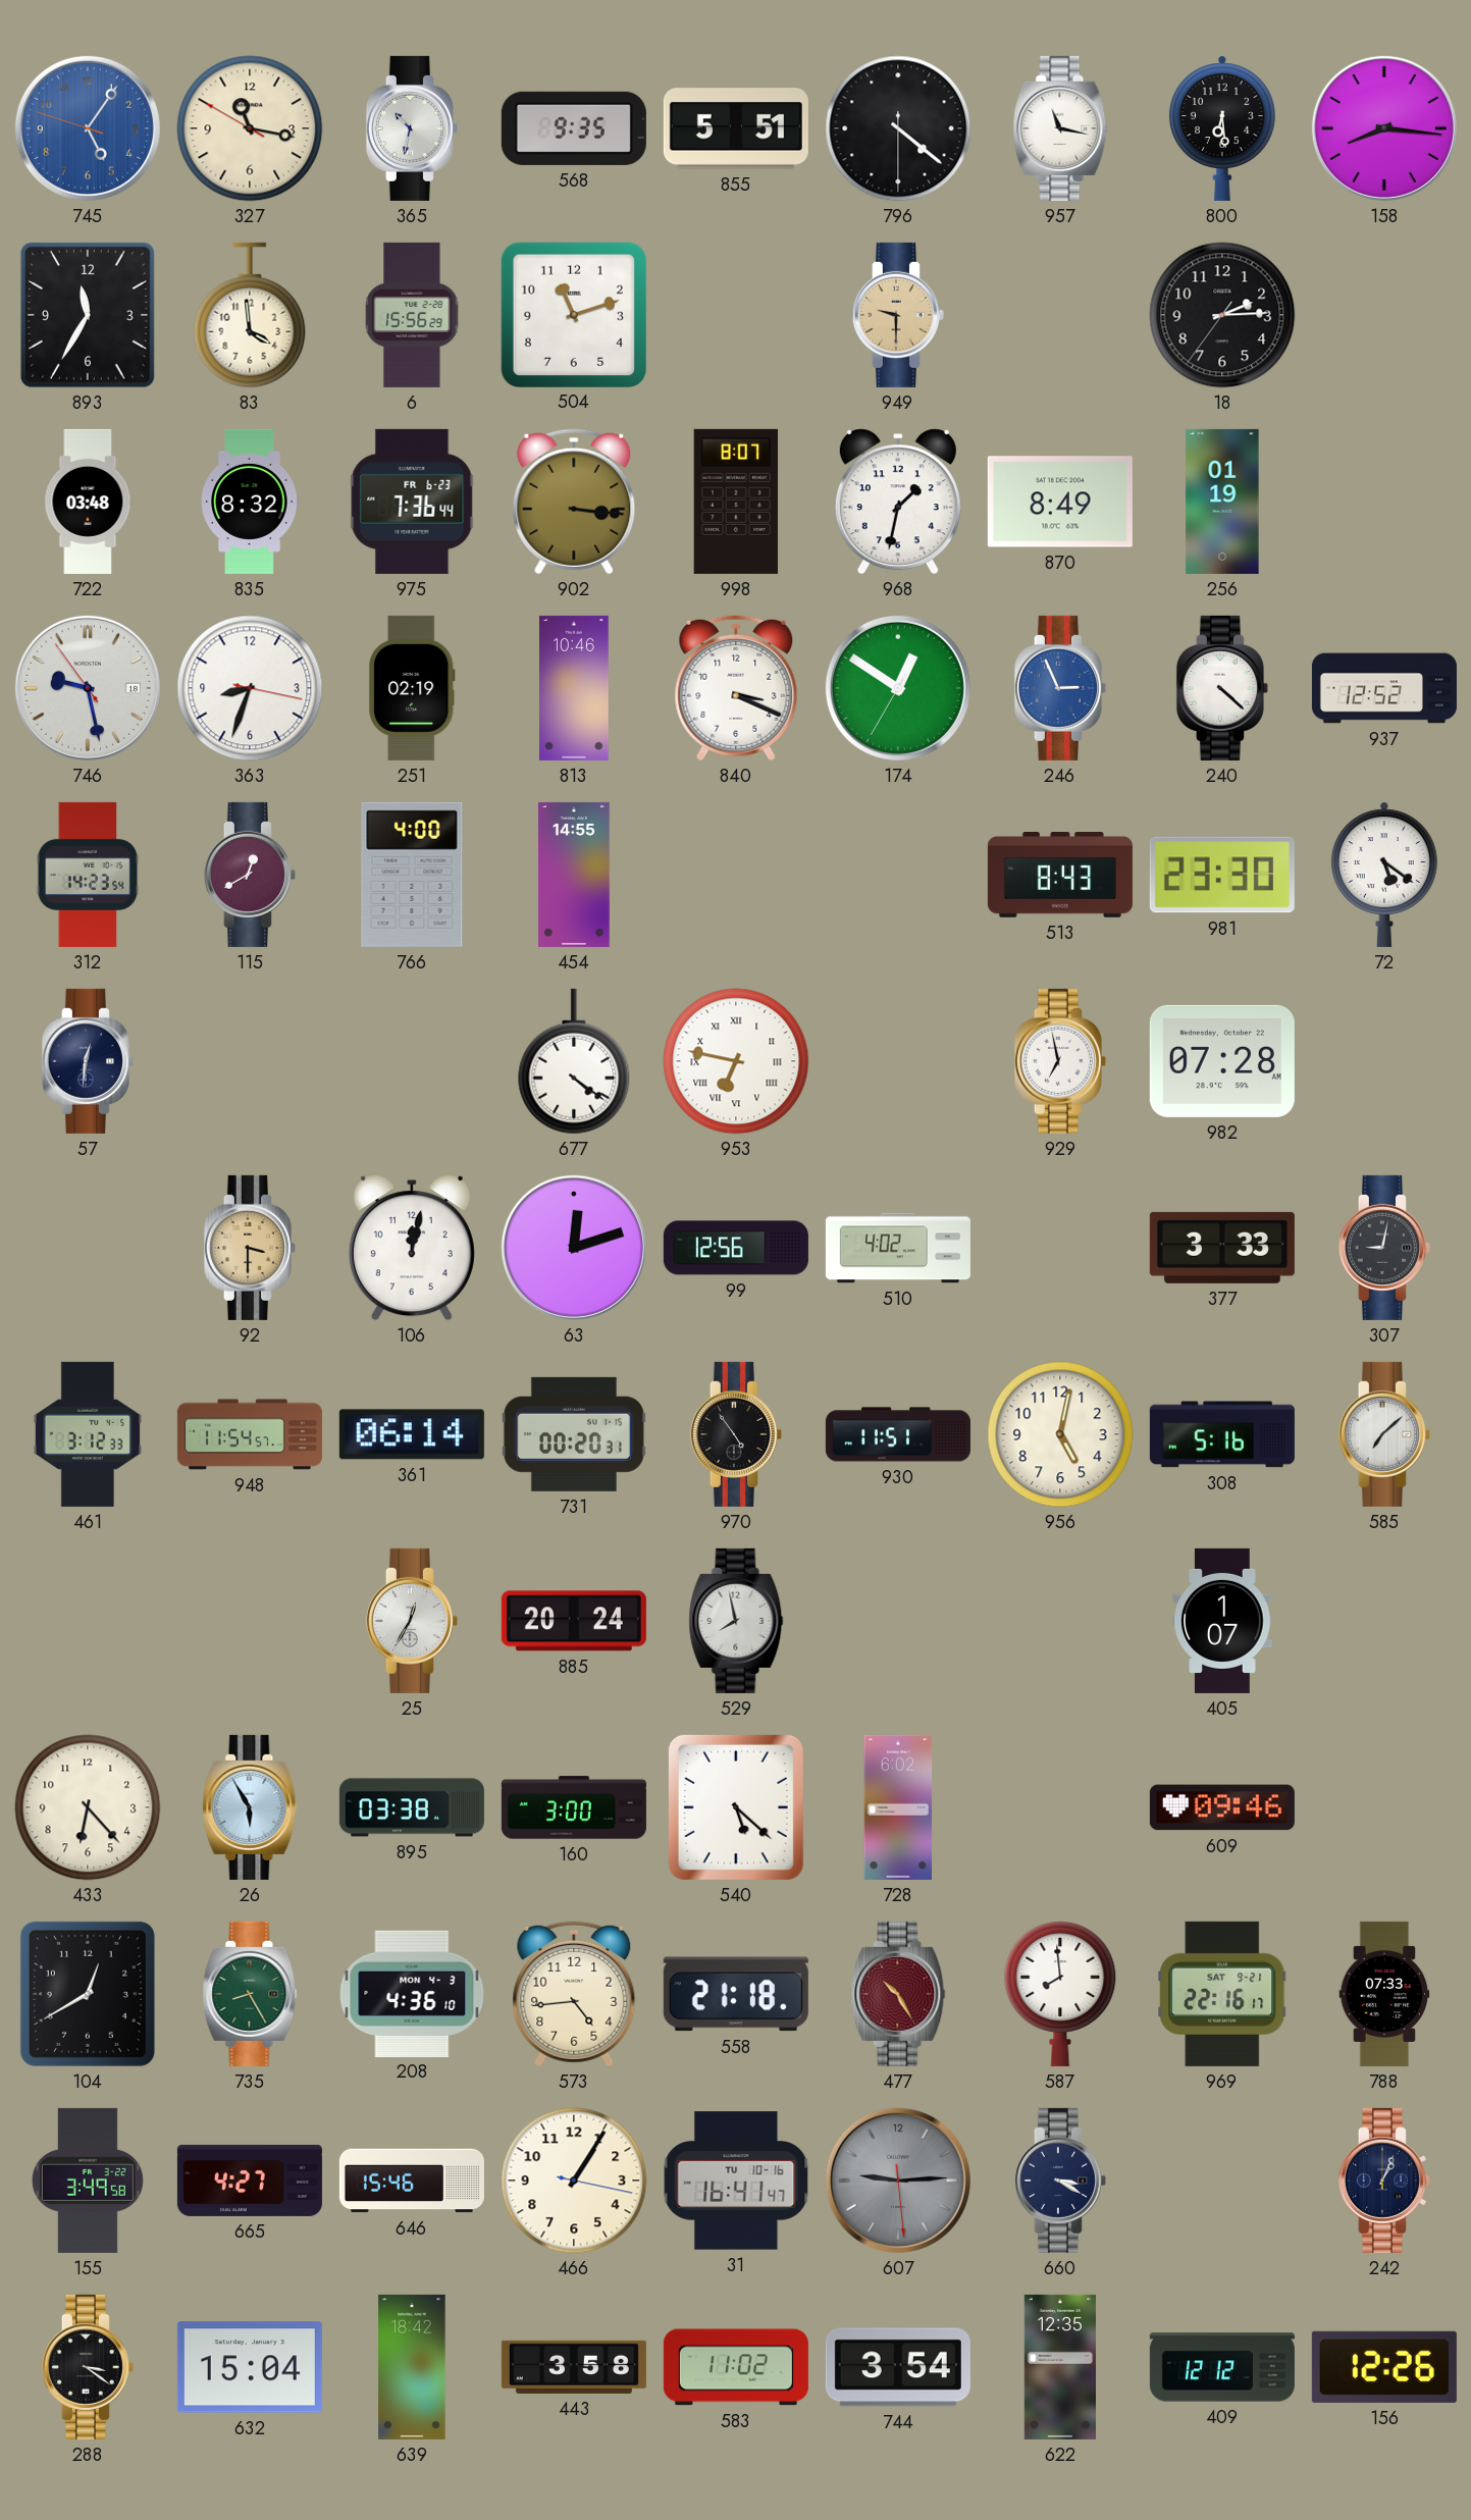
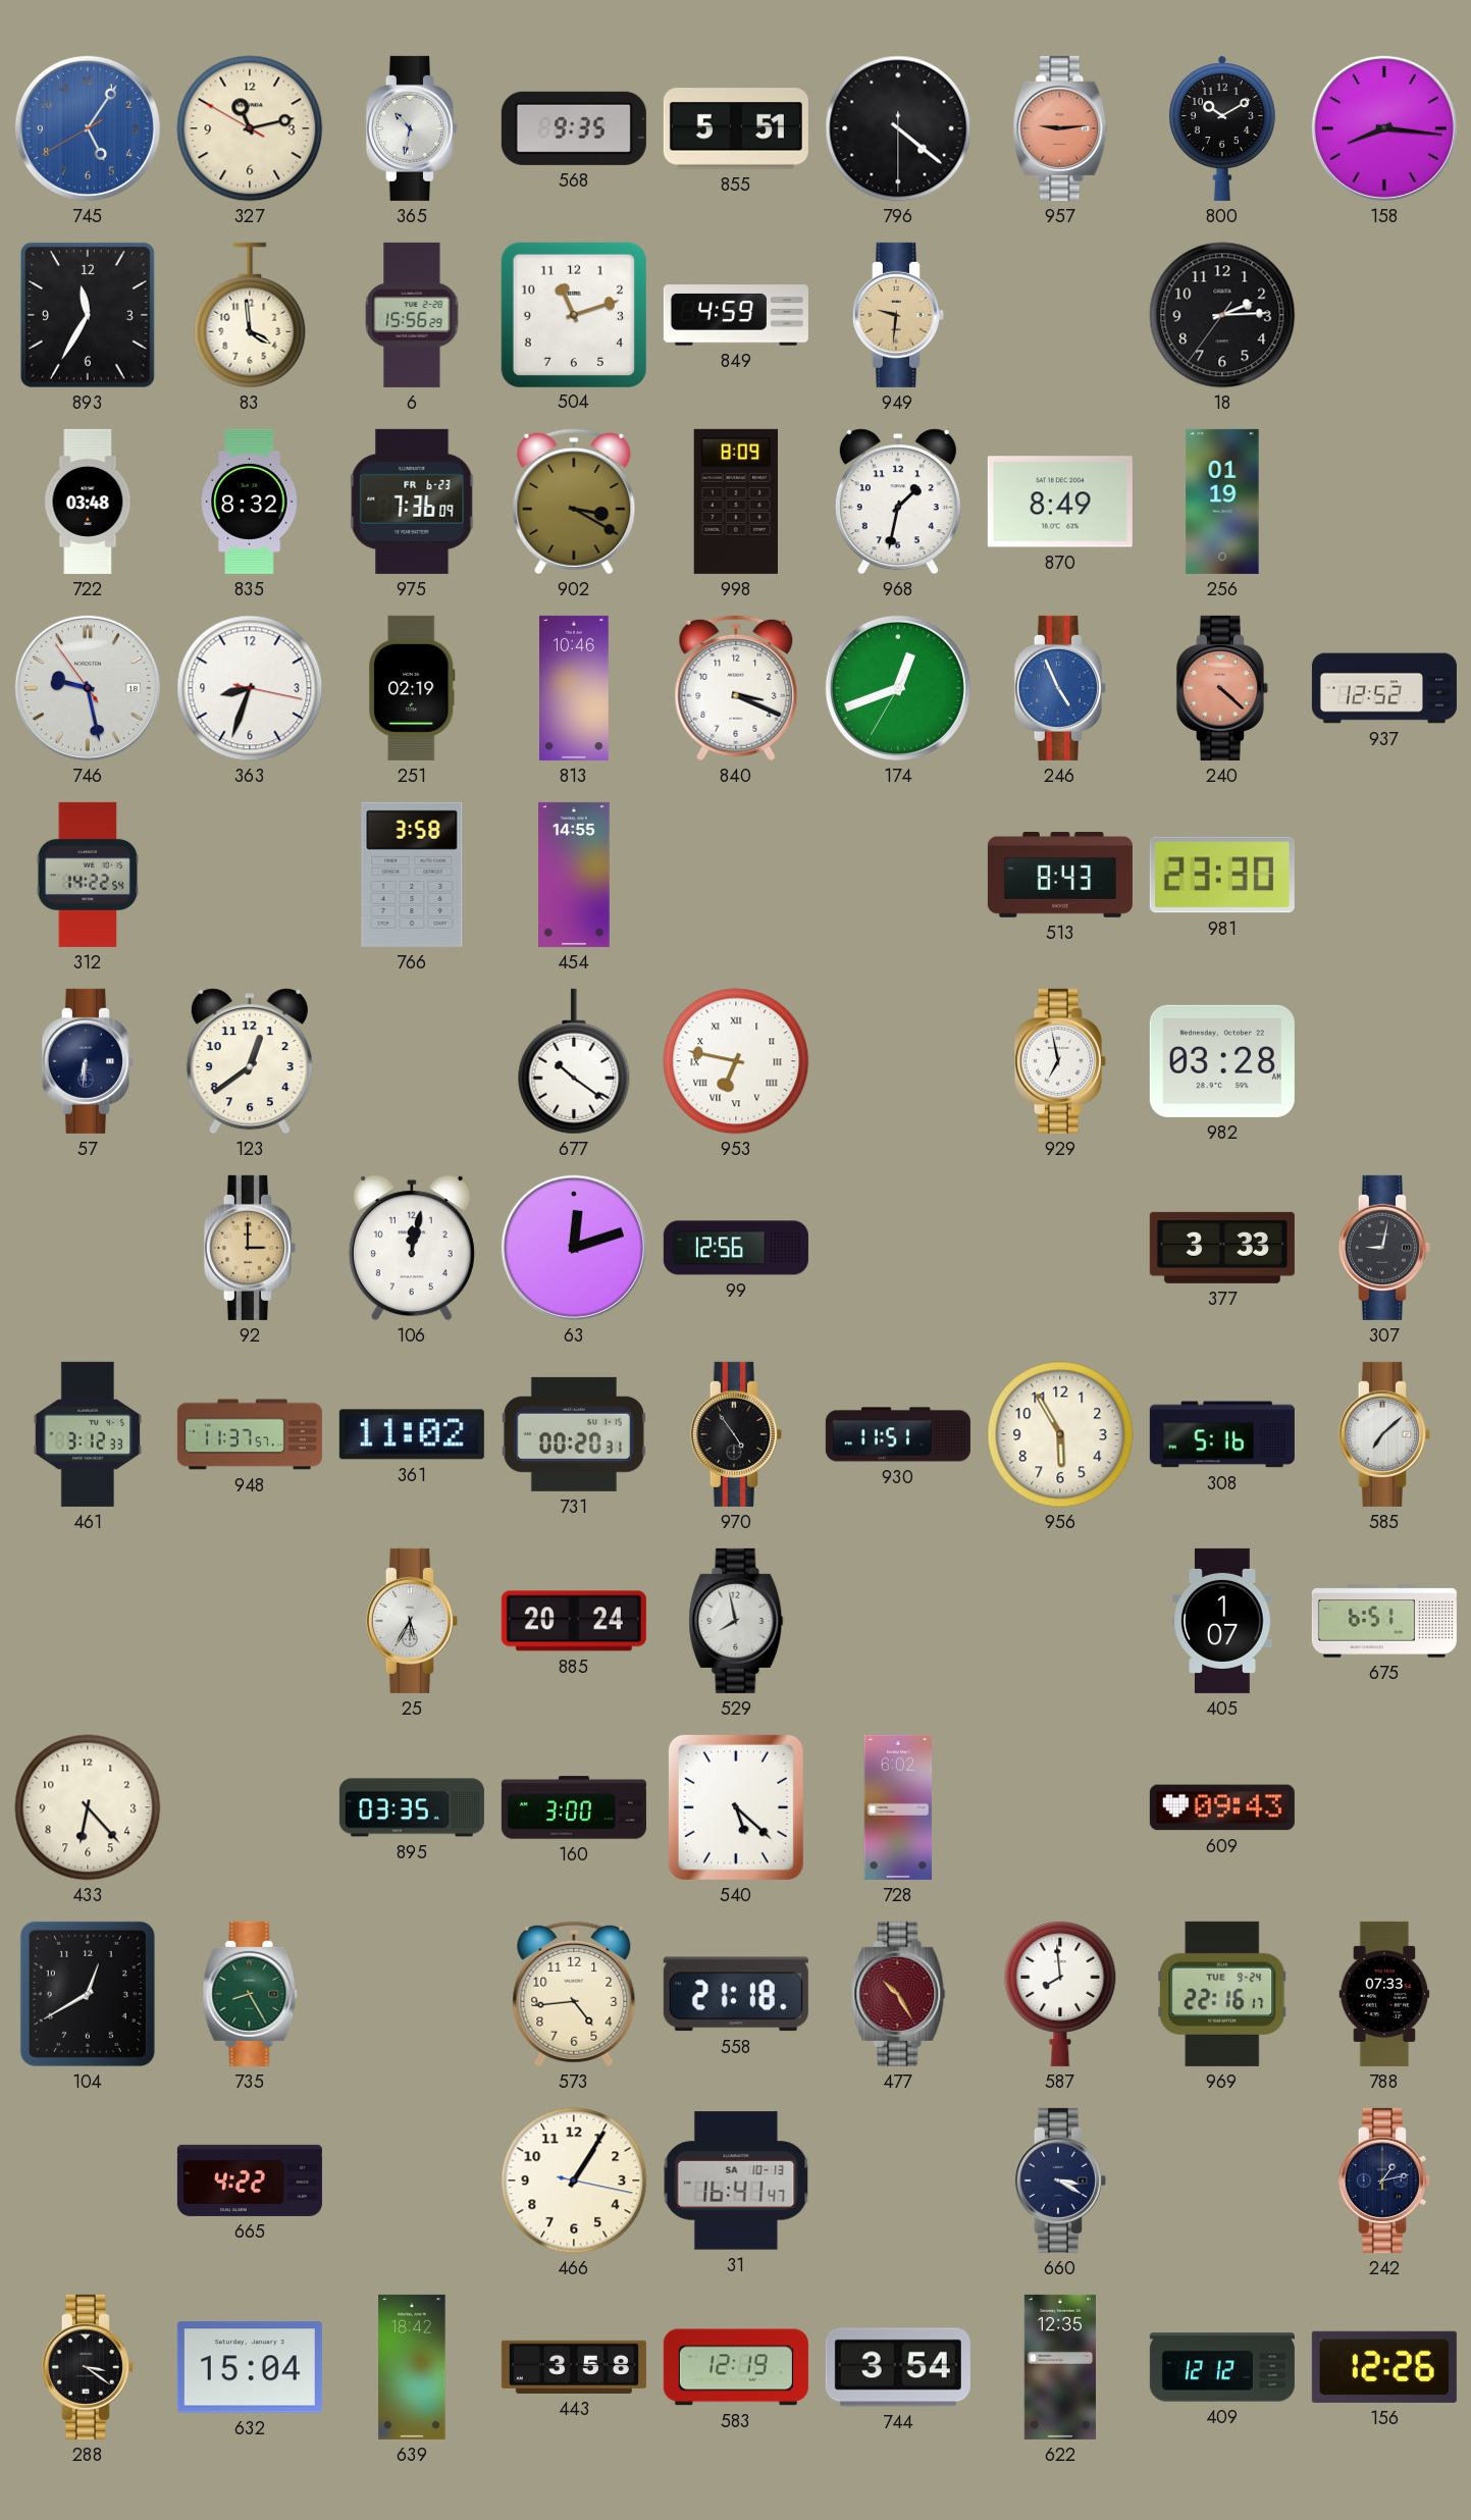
745: 5:05:48 -> 5:05:40
327: 11:16 -> 11:12
957: 11:17 -> 9:14
957 dial: white -> salmon
800: 6:29 -> 10:10
849: none -> 4:59
949: 9:30 -> 9:31
975: 7:36:44 -> 7:36:09
902: 3:16 -> 3:20
998: 8:07 -> 8:09
174: 12:50 -> 12:41
246: 2:56 -> 4:56
240 dial: white -> salmon
312: 14:23 -> 14:22
115: 12:40 -> none
766: 4:00 -> 3:58
72: 5:21 -> none
57: 12:31 -> 6:31
123: none -> 12:39
677: 4:21 -> 10:21
982: 07:28 -> 03:28
92: 3:30 -> 3:00
510: 4:02 -> none
948: 11:54 -> 11:37
361: 06:14 -> 11:02
956: 5:02 -> 5:55
25: 12:35 -> 5:35
675: none -> 6:51
26: 5:55 -> none
895: 03:38 -> 03:35
609: 09:46 -> 09:43
208: 4:36 -> none
969 date: SAT 9-21 -> TUE 9-24
155: 3:49 -> none
665: 4:27 -> 4:22
646: 15:46 -> none
31 date: TU 10-16 -> SA 10-13
607: 9:14 -> none
242: 1:04 -> 1:13
583: 11:02 -> 12:19
